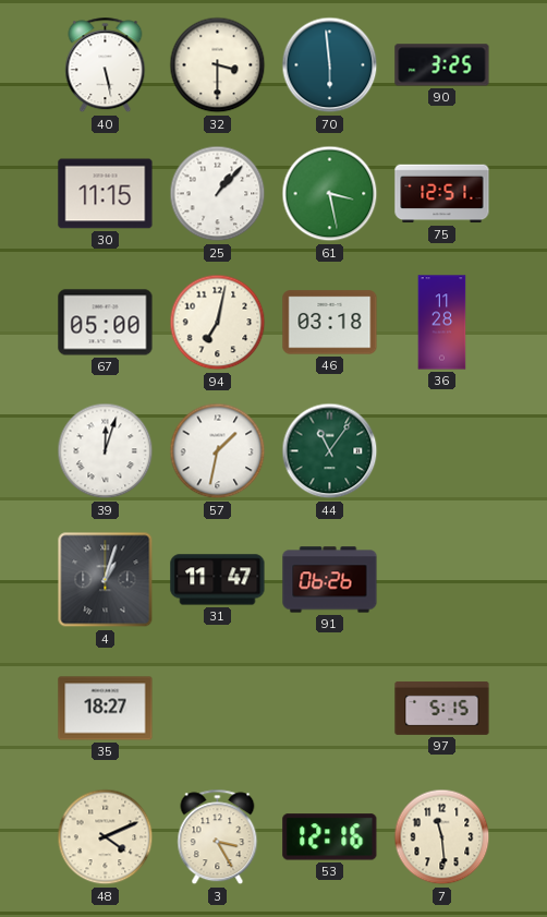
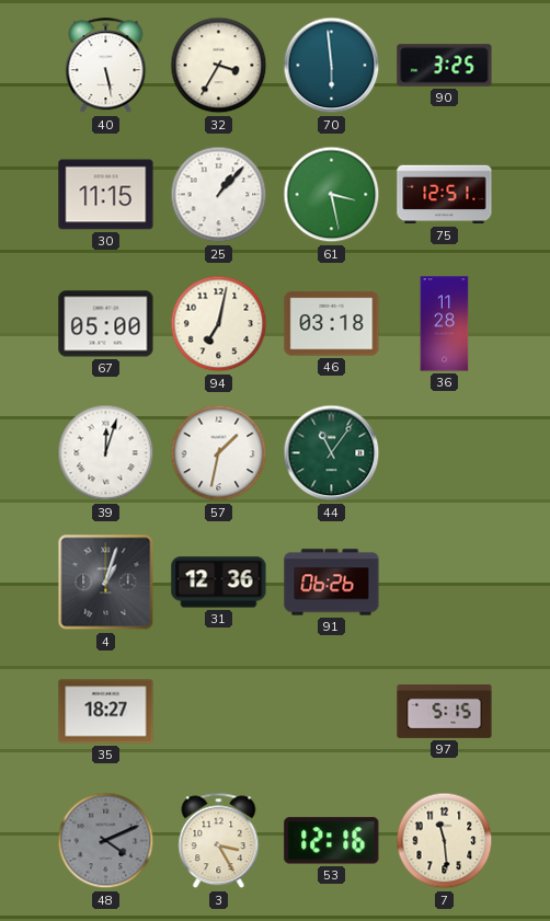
32: 3:30 -> 3:35
31: 11:47 -> 12:36
48 dial: cream -> grey
